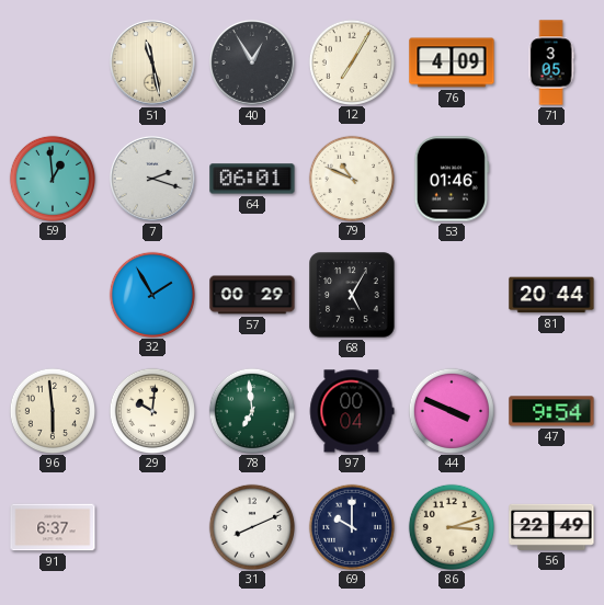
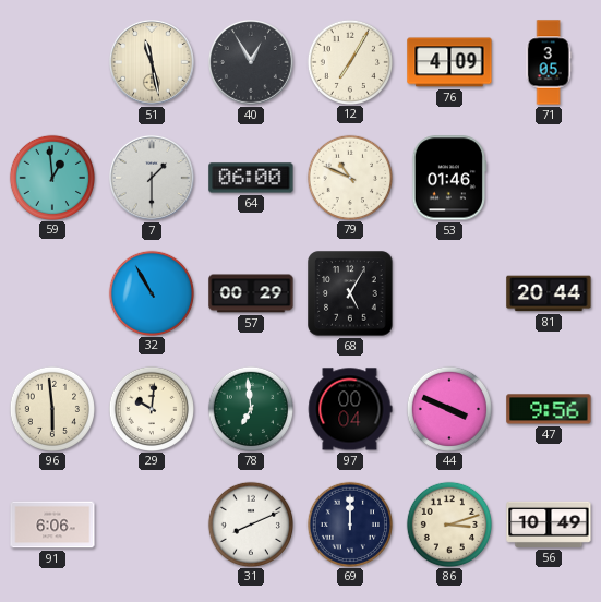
7: 2:18 -> 1:30
64: 06:01 -> 06:00
32: 1:55 -> 10:55
47: 9:54 -> 9:56
91: 6:37 -> 6:06
69: 10:00 -> 12:00
56: 22:49 -> 10:49
